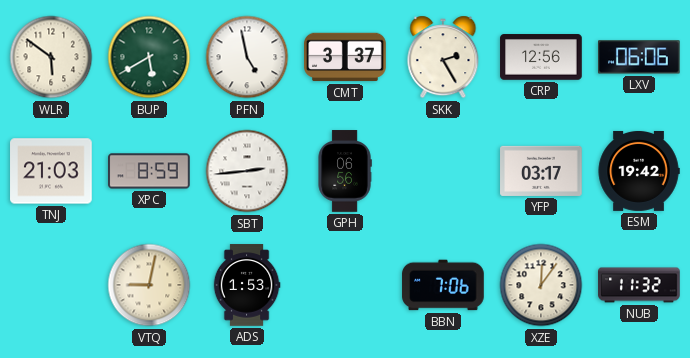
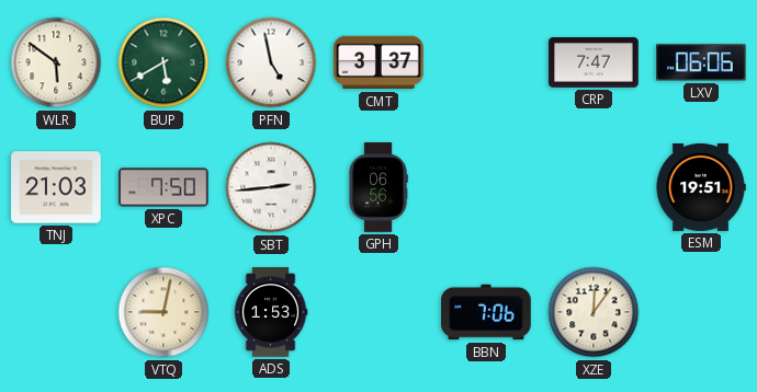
SKK: 2:25 -> none
CRP: 12:56 -> 7:47
XPC: 8:59 -> 7:50
YFP: 03:17 -> none
ESM: 19:42 -> 19:51
NUB: 11:32 -> none
